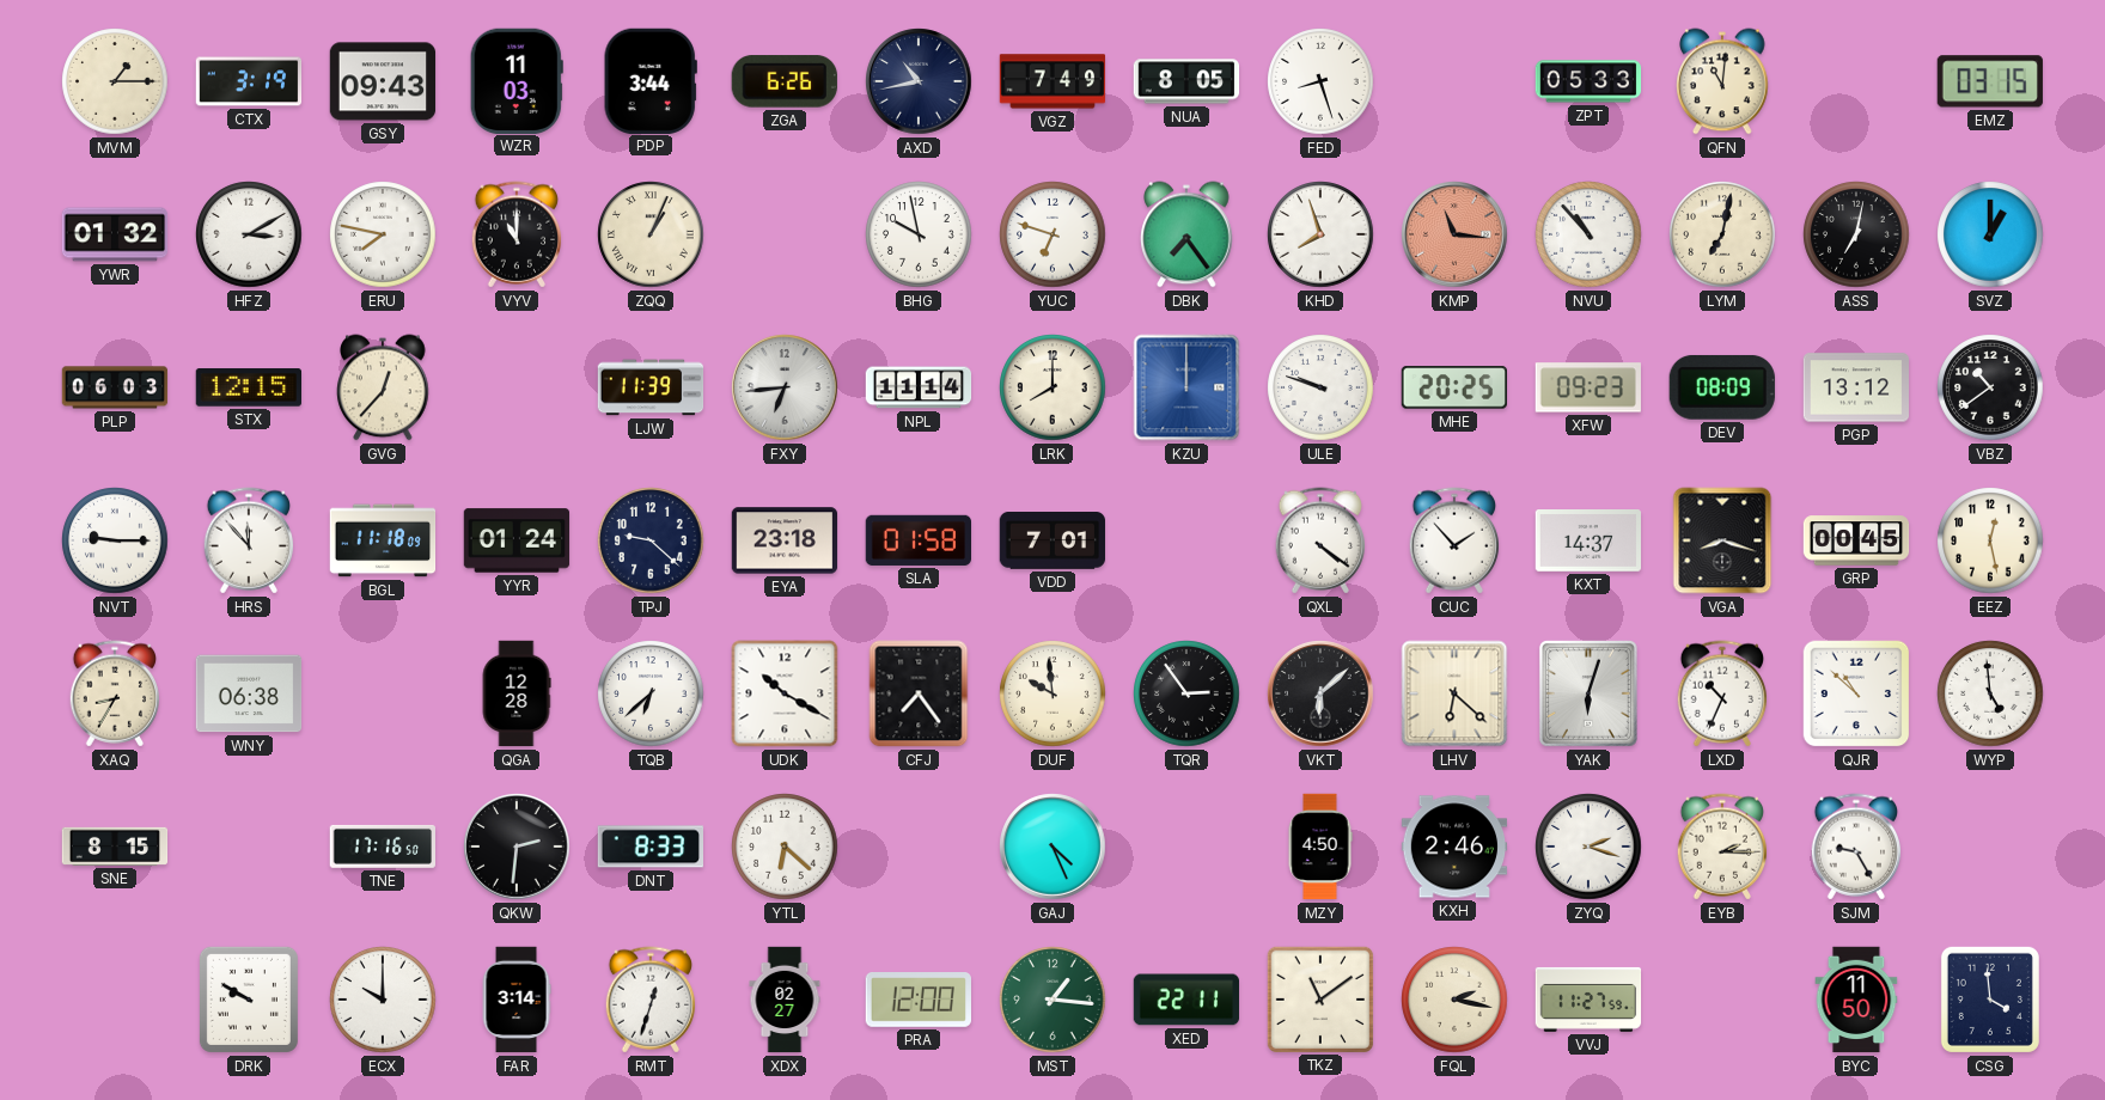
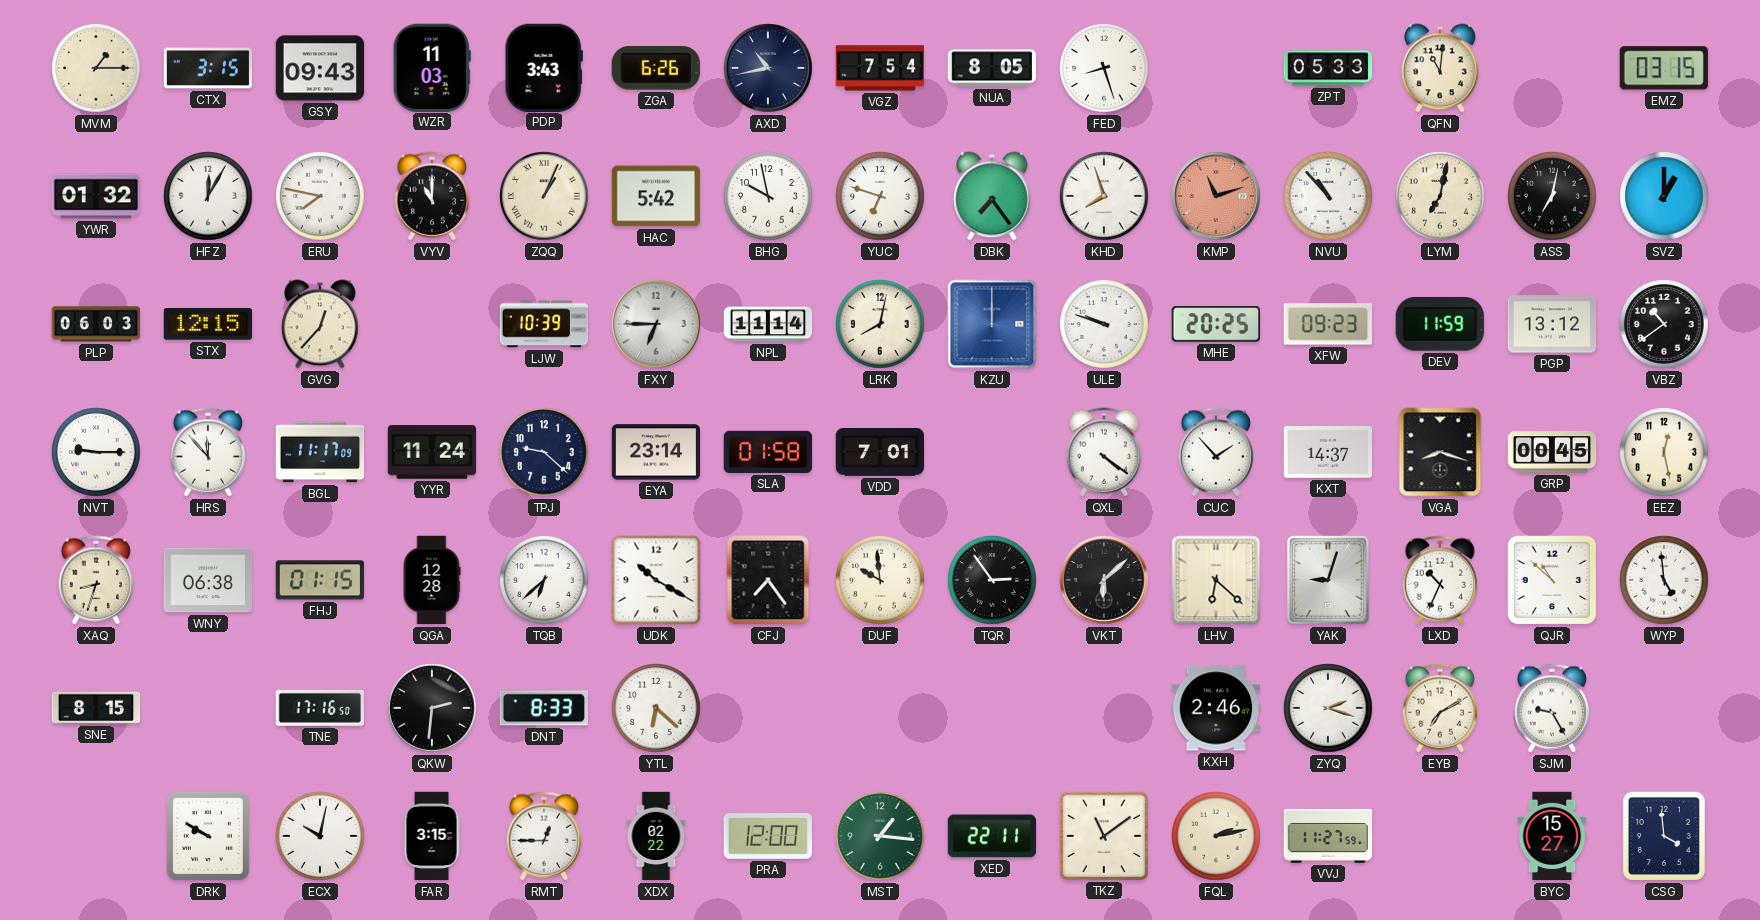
CTX: 3:19 -> 3:15
PDP: 3:44 -> 3:43
VGZ: 7:49 -> 7:54
HFZ: 3:10 -> 12:05
HAC: none -> 5:42
KMP: 11:16 -> 11:12
LJW: 11:39 -> 10:39
FXY: 6:44 -> 6:45
LRK: 8:00 -> 8:02
DEV: 08:09 -> 11:59
BGL: 11:18 -> 11:17
YYR: 01:24 -> 11:24
EYA: 23:18 -> 23:14
XAQ: 8:35 -> 8:33
FHJ: none -> 01:15
YAK: 6:03 -> 9:03
GAJ: 4:26 -> none
MZY: 4:50 -> none
EYB: 2:15 -> 7:10
ECX: 10:00 -> 10:02
FAR: 3:14 -> 3:15
RMT: 12:33 -> 12:45
XDX: 02:27 -> 02:22
FQL: 2:17 -> 2:13
BYC: 11:50 -> 15:27
